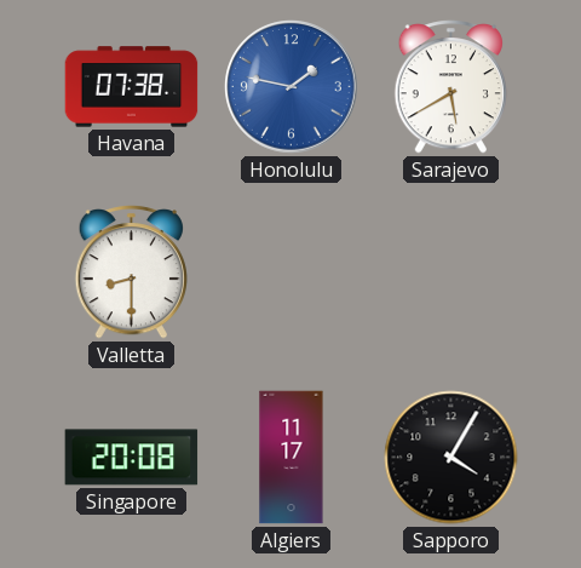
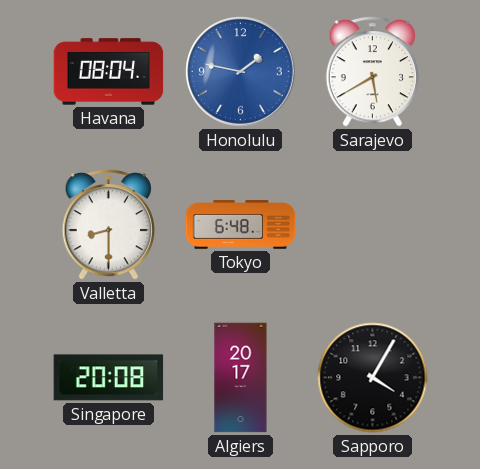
Havana: 07:38 -> 08:04
Tokyo: none -> 6:48
Algiers: 11:17 -> 20:17
